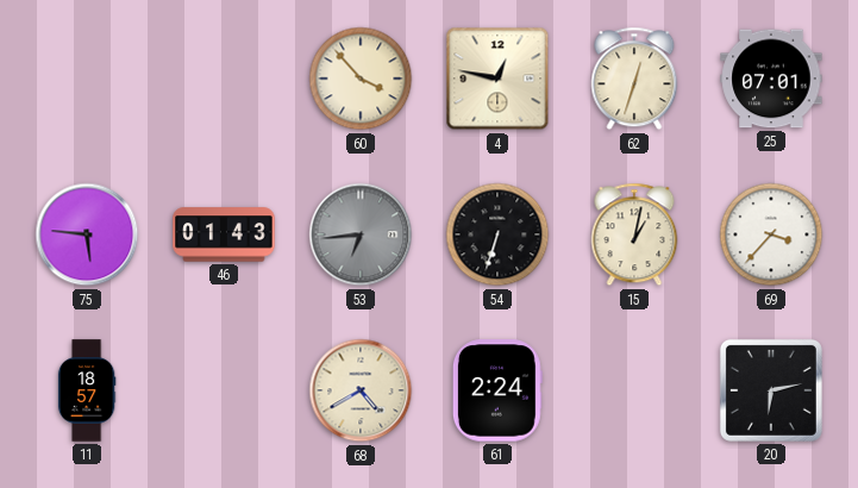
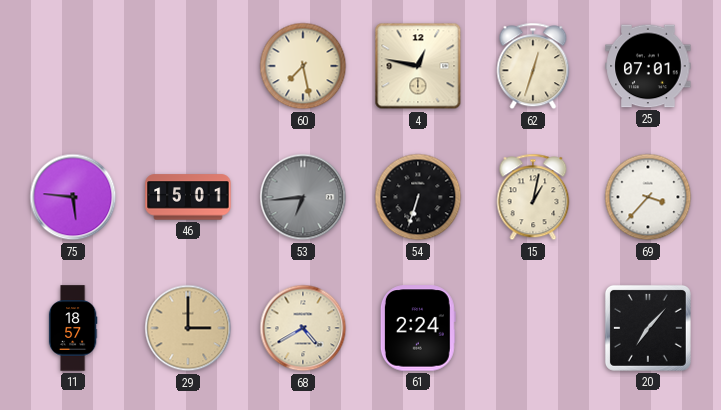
60: 3:53 -> 7:28
46: 01:43 -> 15:01
29: none -> 3:00
20: 6:13 -> 7:07
